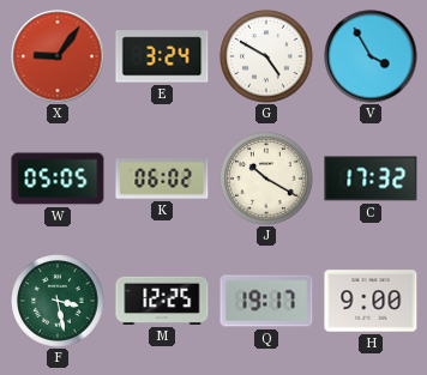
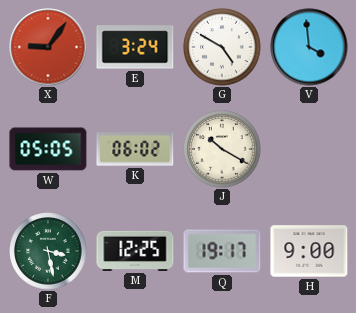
V: 3:55 -> 3:59
C: 17:32 -> none
